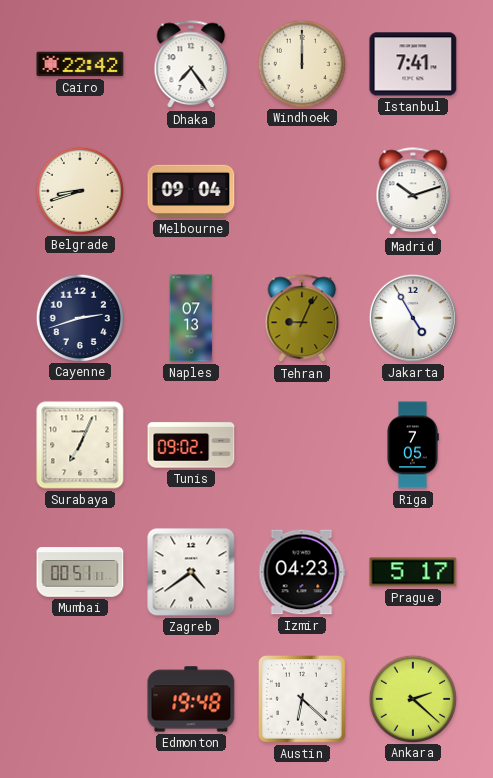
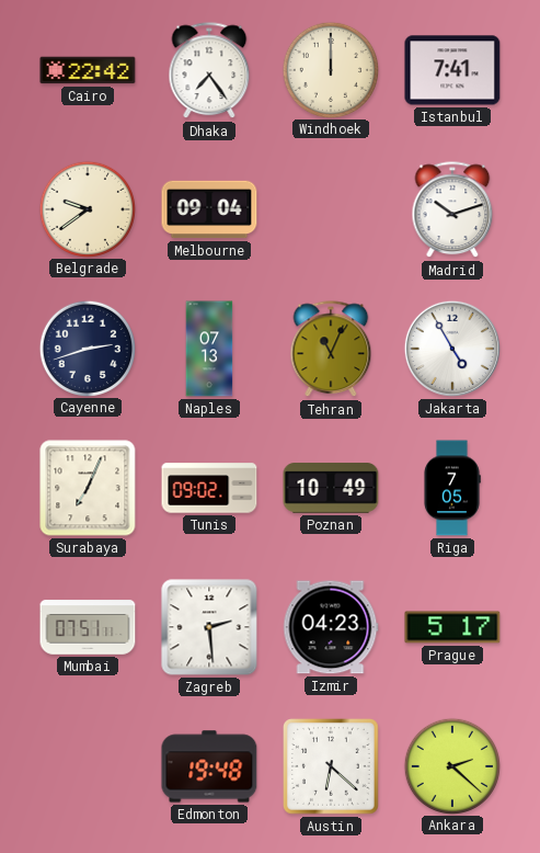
Belgrade: 8:42 -> 9:39
Tehran: 9:04 -> 11:04
Poznan: none -> 10:49
Mumbai: 00:51 -> 07:51
Zagreb: 4:39 -> 2:29
